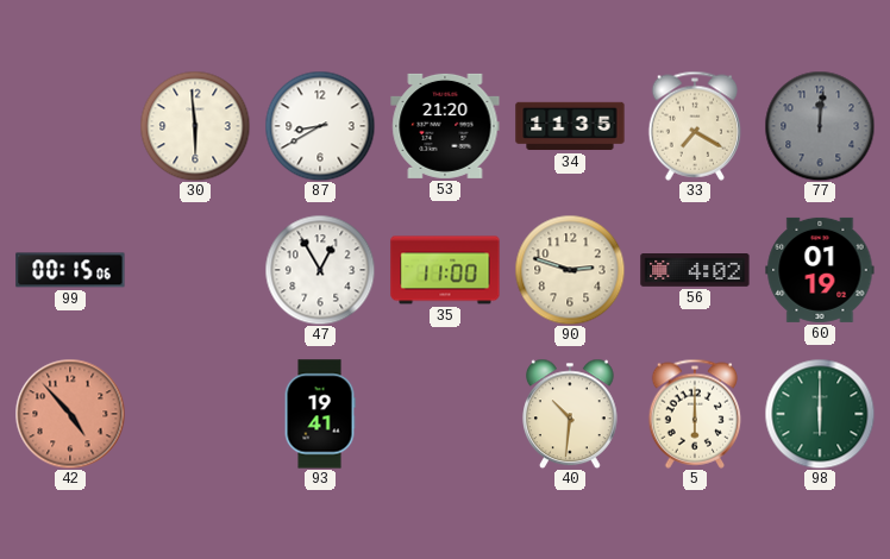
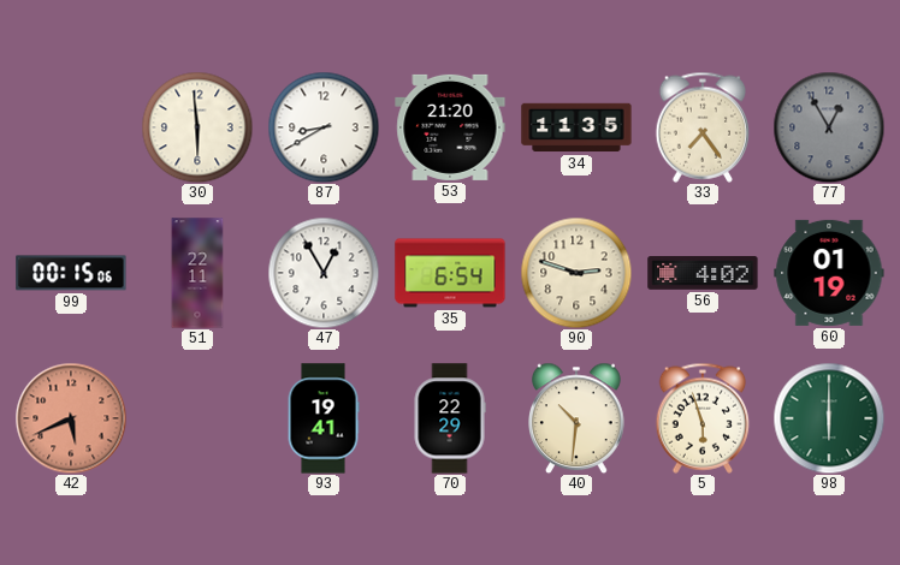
33: 7:20 -> 7:24
77: 12:01 -> 12:55
51: none -> 22:11
35: 11:00 -> 6:54
42: 4:53 -> 5:41
70: none -> 22:29
5: 6:00 -> 5:57
